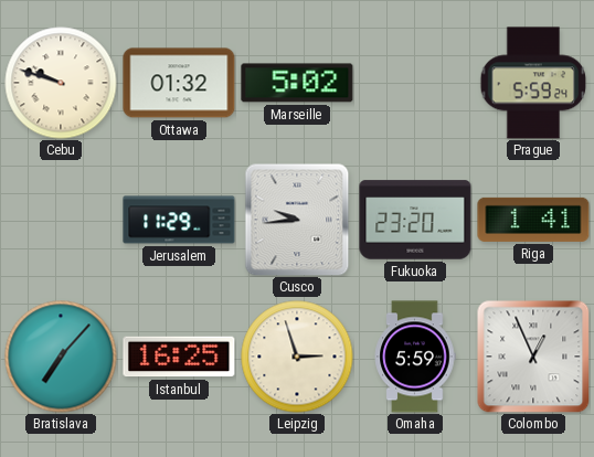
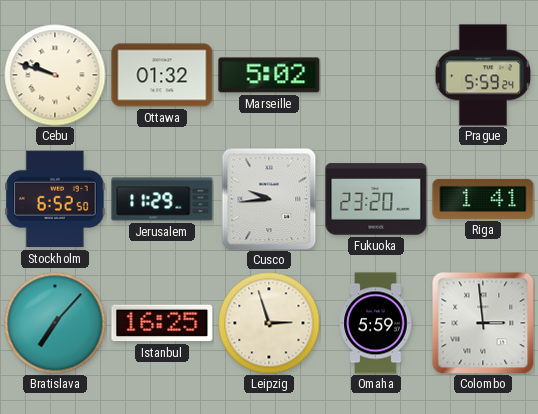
Stockholm: none -> 6:52
Colombo: 12:56 -> 2:59
